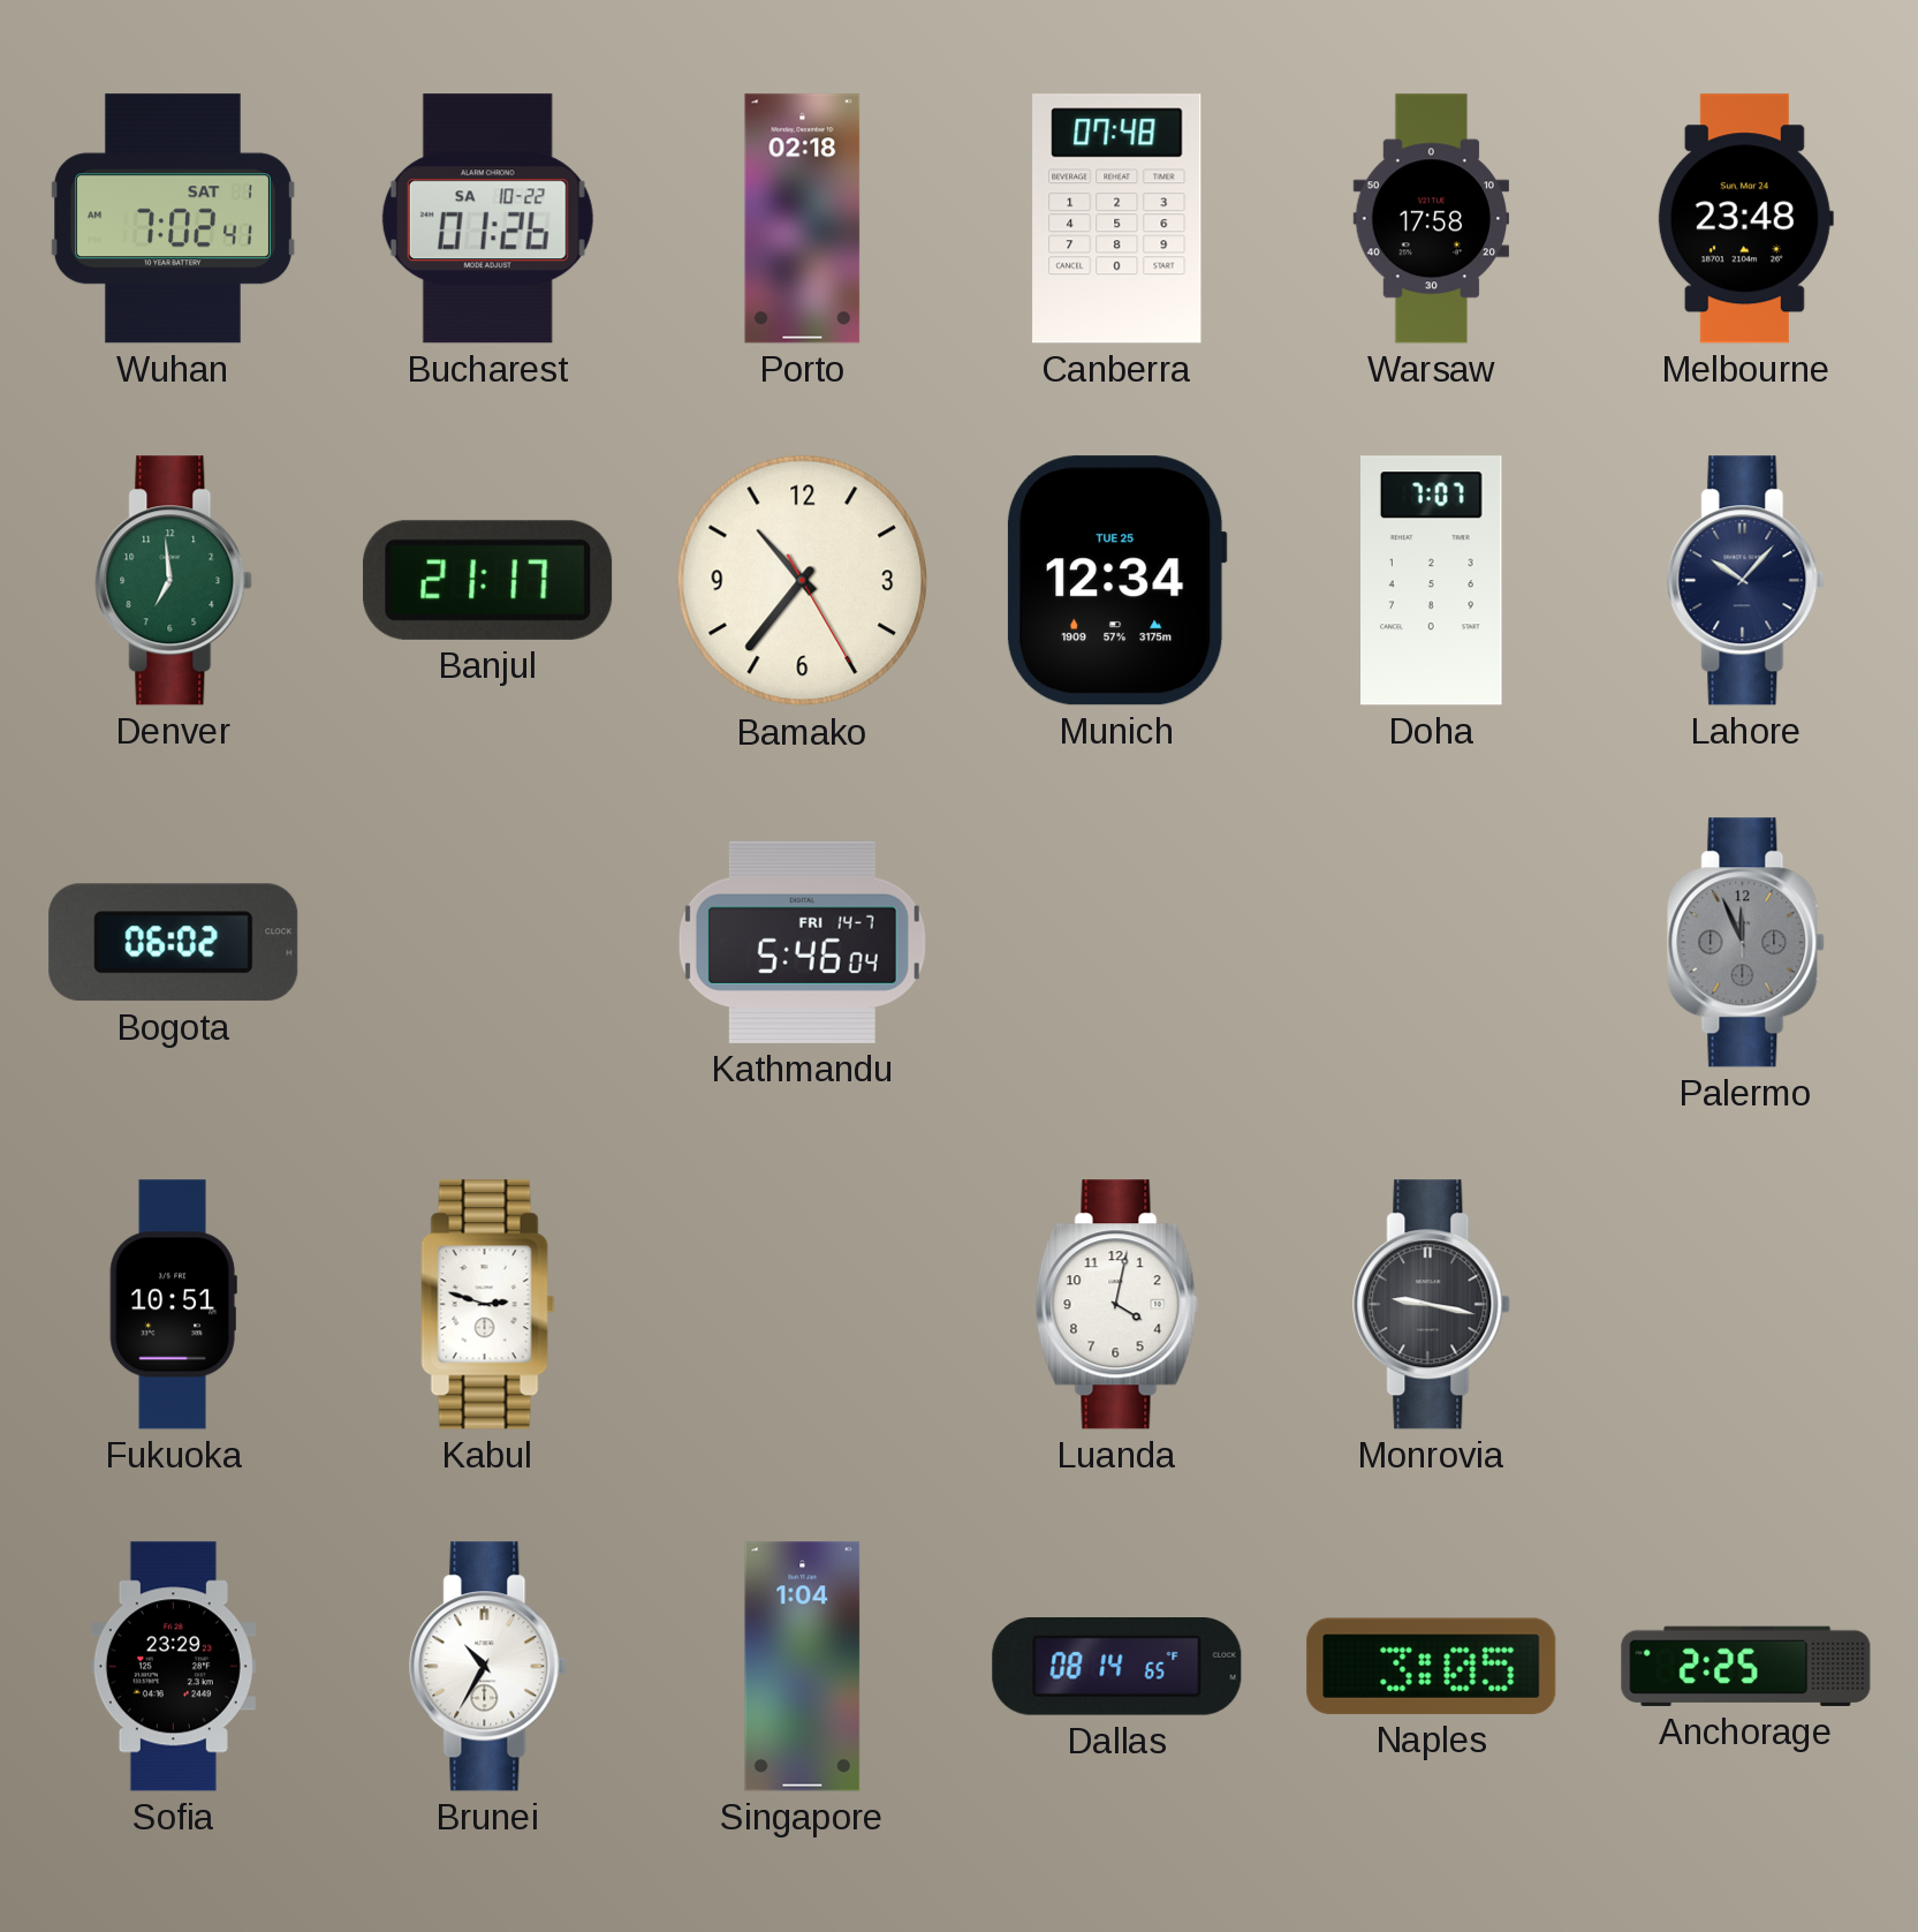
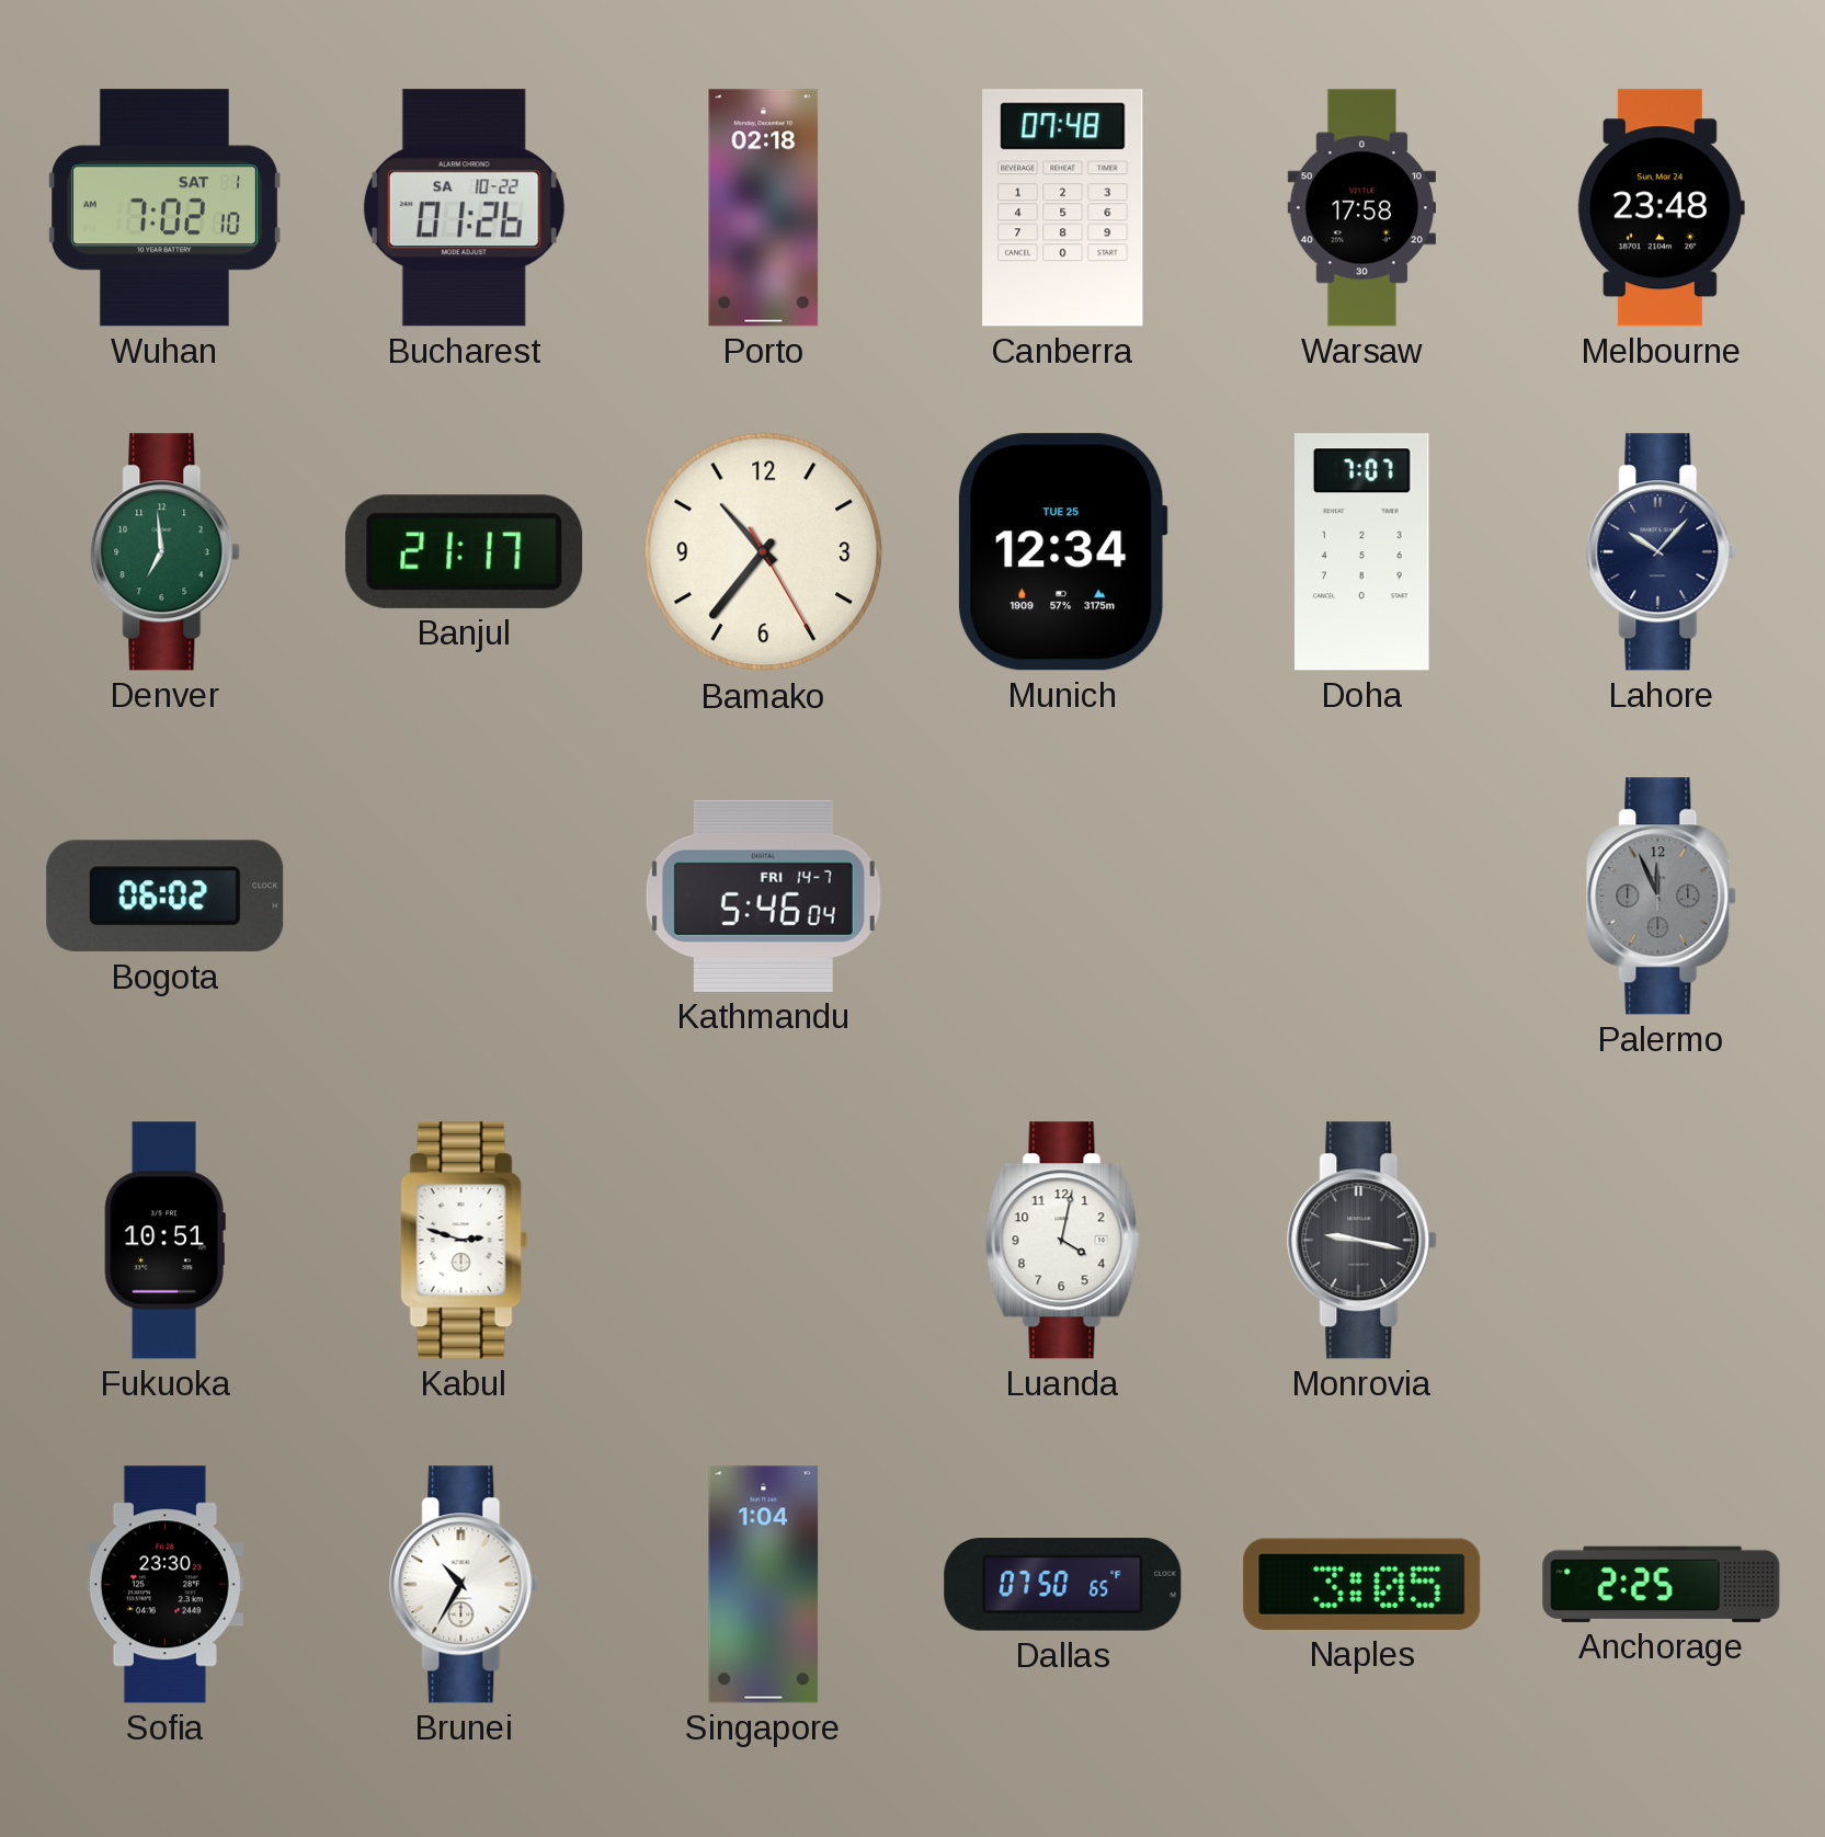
Wuhan: 7:02:41 -> 7:02:10
Sofia: 23:29 -> 23:30
Dallas: 08:14 -> 07:50
